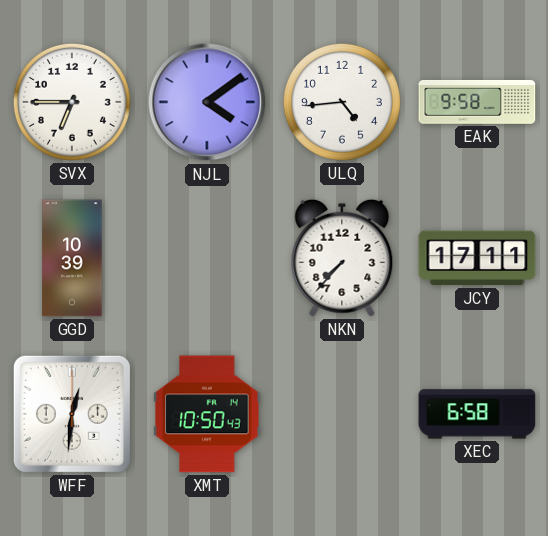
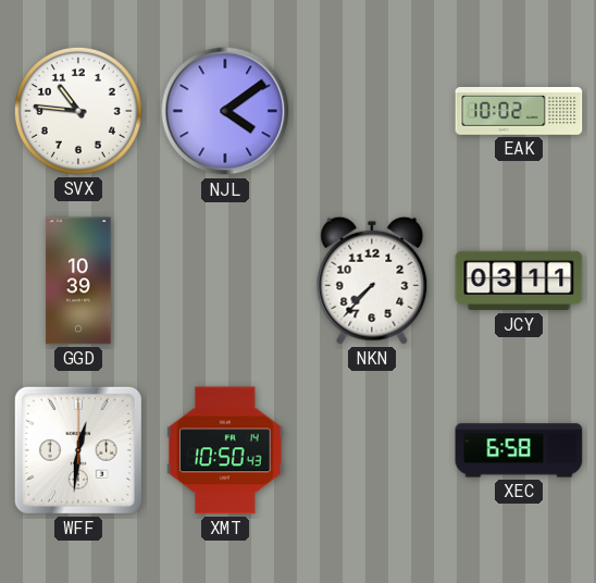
SVX: 6:45 -> 10:46
ULQ: 4:44 -> none
EAK: 9:58 -> 10:02
JCY: 17:11 -> 03:11
